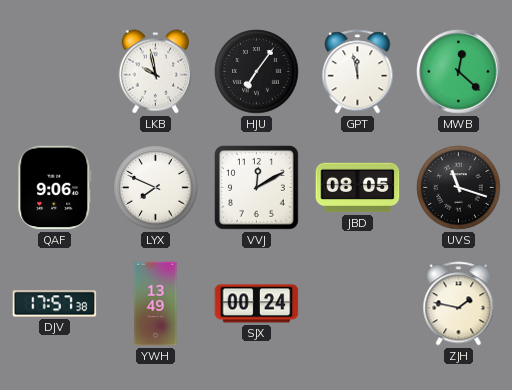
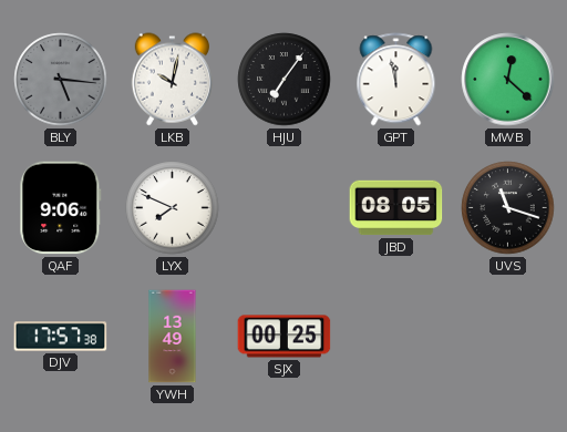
BLY: none -> 5:16
LKB: 9:58 -> 10:02
VVJ: 12:10 -> none
SJX: 00:24 -> 00:25
ZJH: 1:47 -> none
